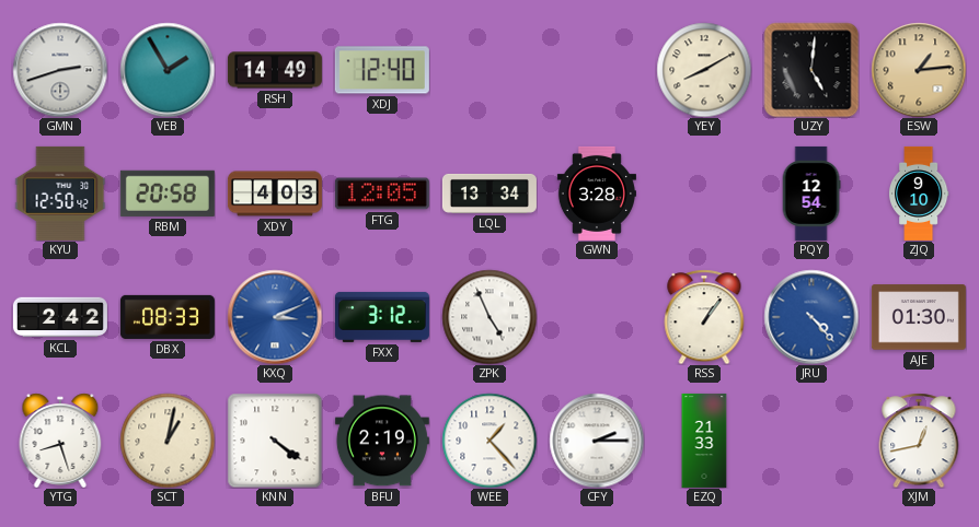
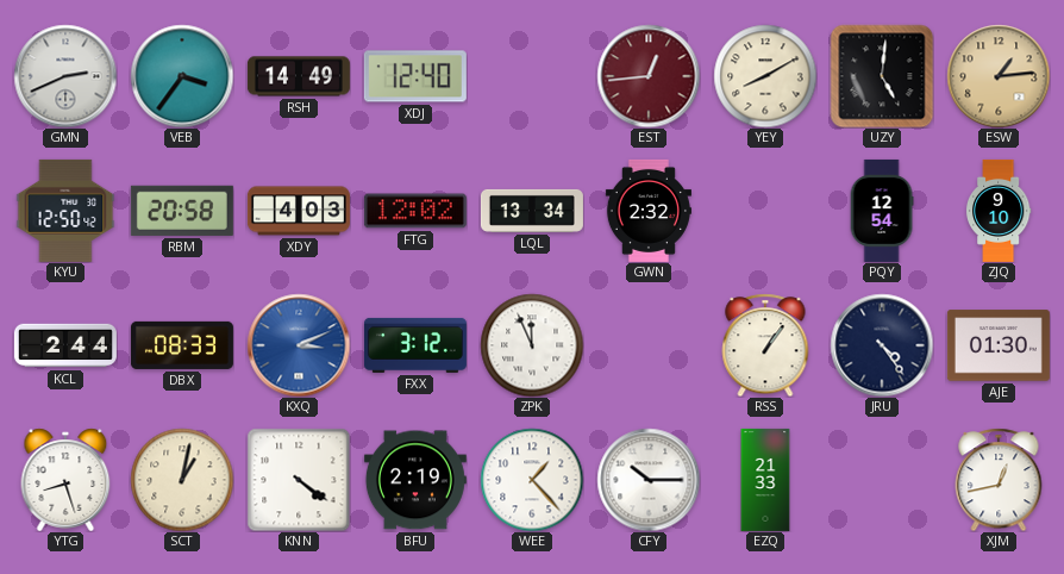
GMN: 2:42 -> 2:41
VEB: 1:55 -> 3:36
EST: none -> 12:44
FTG: 12:05 -> 12:02
GWN: 3:28 -> 2:32
KCL: 2:42 -> 2:44
ZPK: 4:56 -> 11:56
JRU: 4:23 -> 4:24
JRU dial: blue -> navy
CFY: 2:15 -> 10:15
